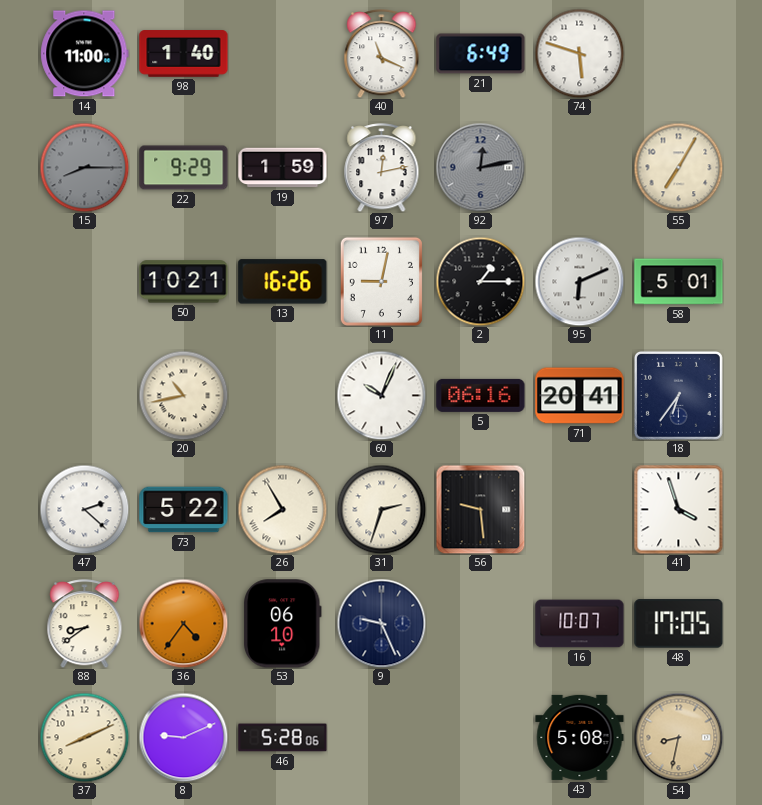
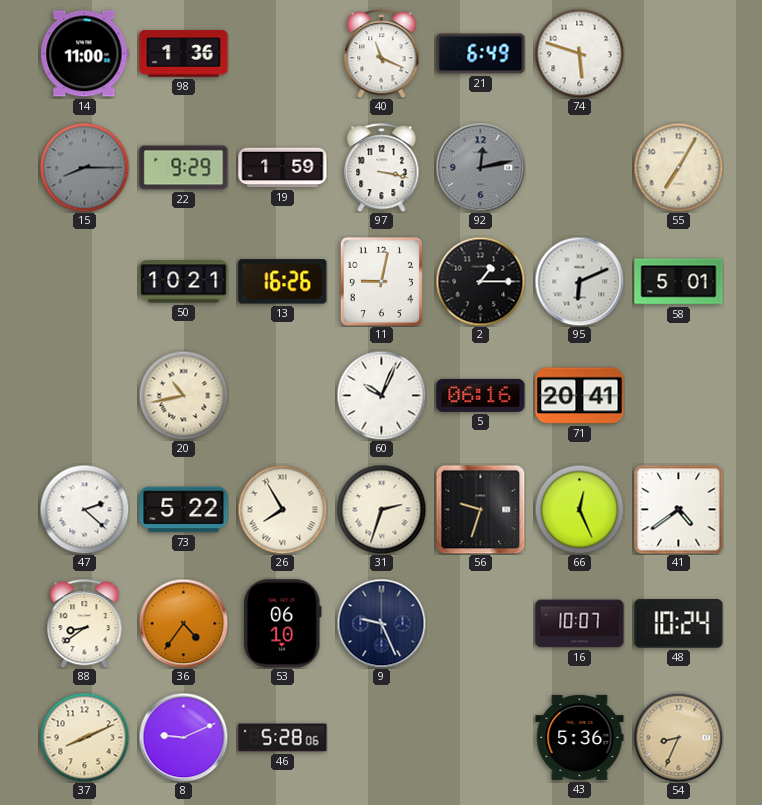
98: 1:40 -> 1:36
97: 12:13 -> 3:17
18: 6:36 -> none
56: 9:29 -> 9:33
66: none -> 12:26
41: 3:57 -> 4:39
48: 17:05 -> 10:24
43: 5:08 -> 5:36
54: 8:32 -> 8:34
